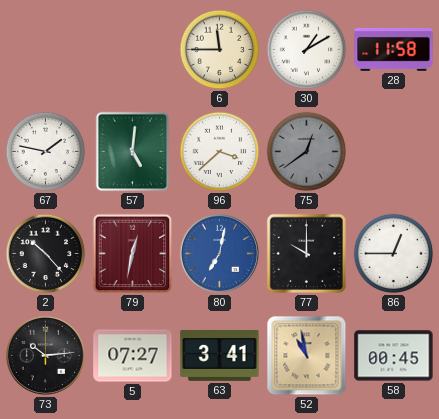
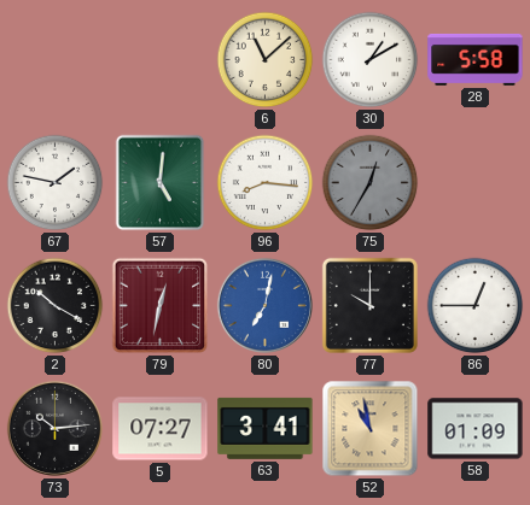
6: 11:45 -> 11:08
28: 11:58 -> 5:58
96: 3:38 -> 8:16
75: 12:39 -> 12:35
2: 10:23 -> 10:20
58: 00:45 -> 01:09
